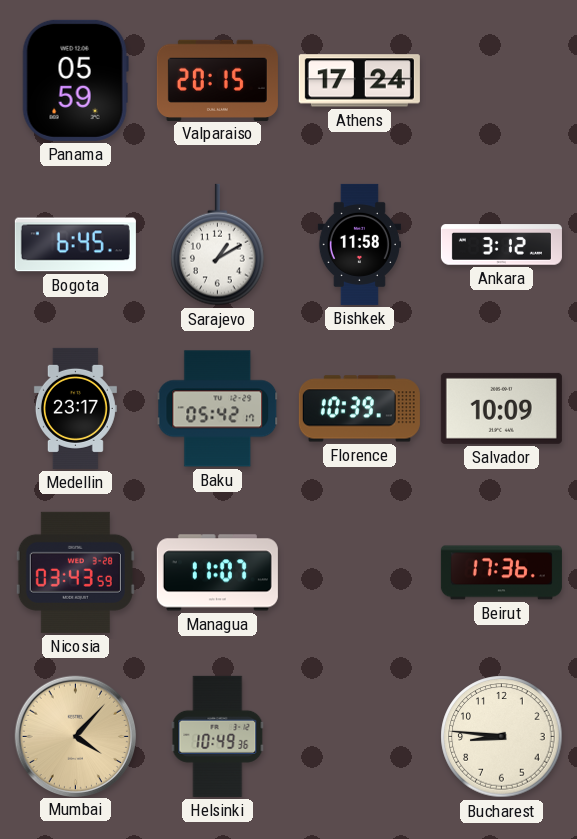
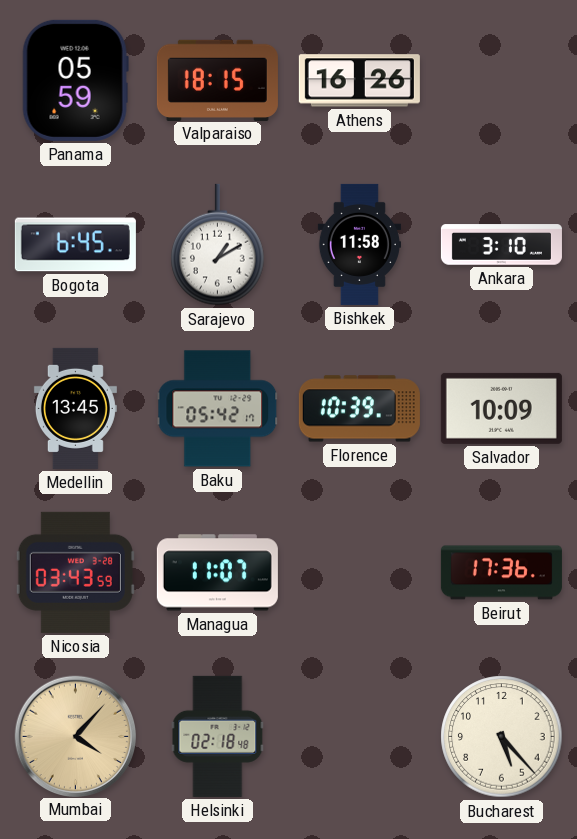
Valparaiso: 20:15 -> 18:15
Athens: 17:24 -> 16:26
Ankara: 3:12 -> 3:10
Medellin: 23:17 -> 13:45
Helsinki: 10:49 -> 02:18
Bucharest: 8:46 -> 5:23
